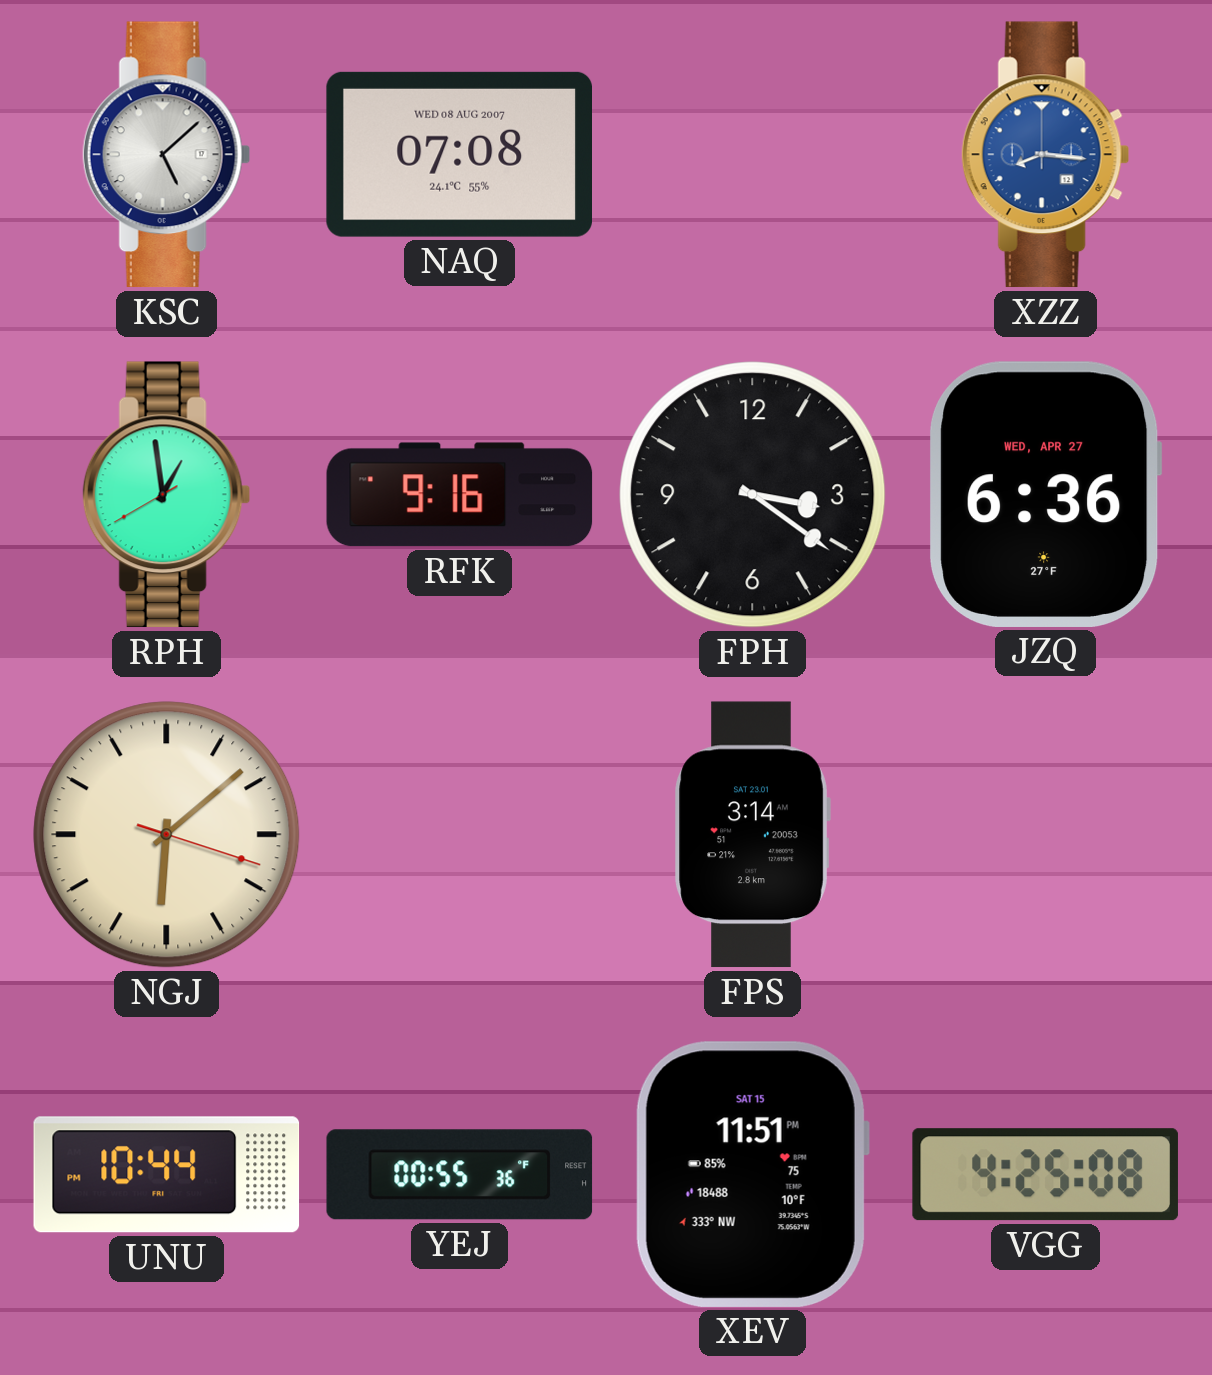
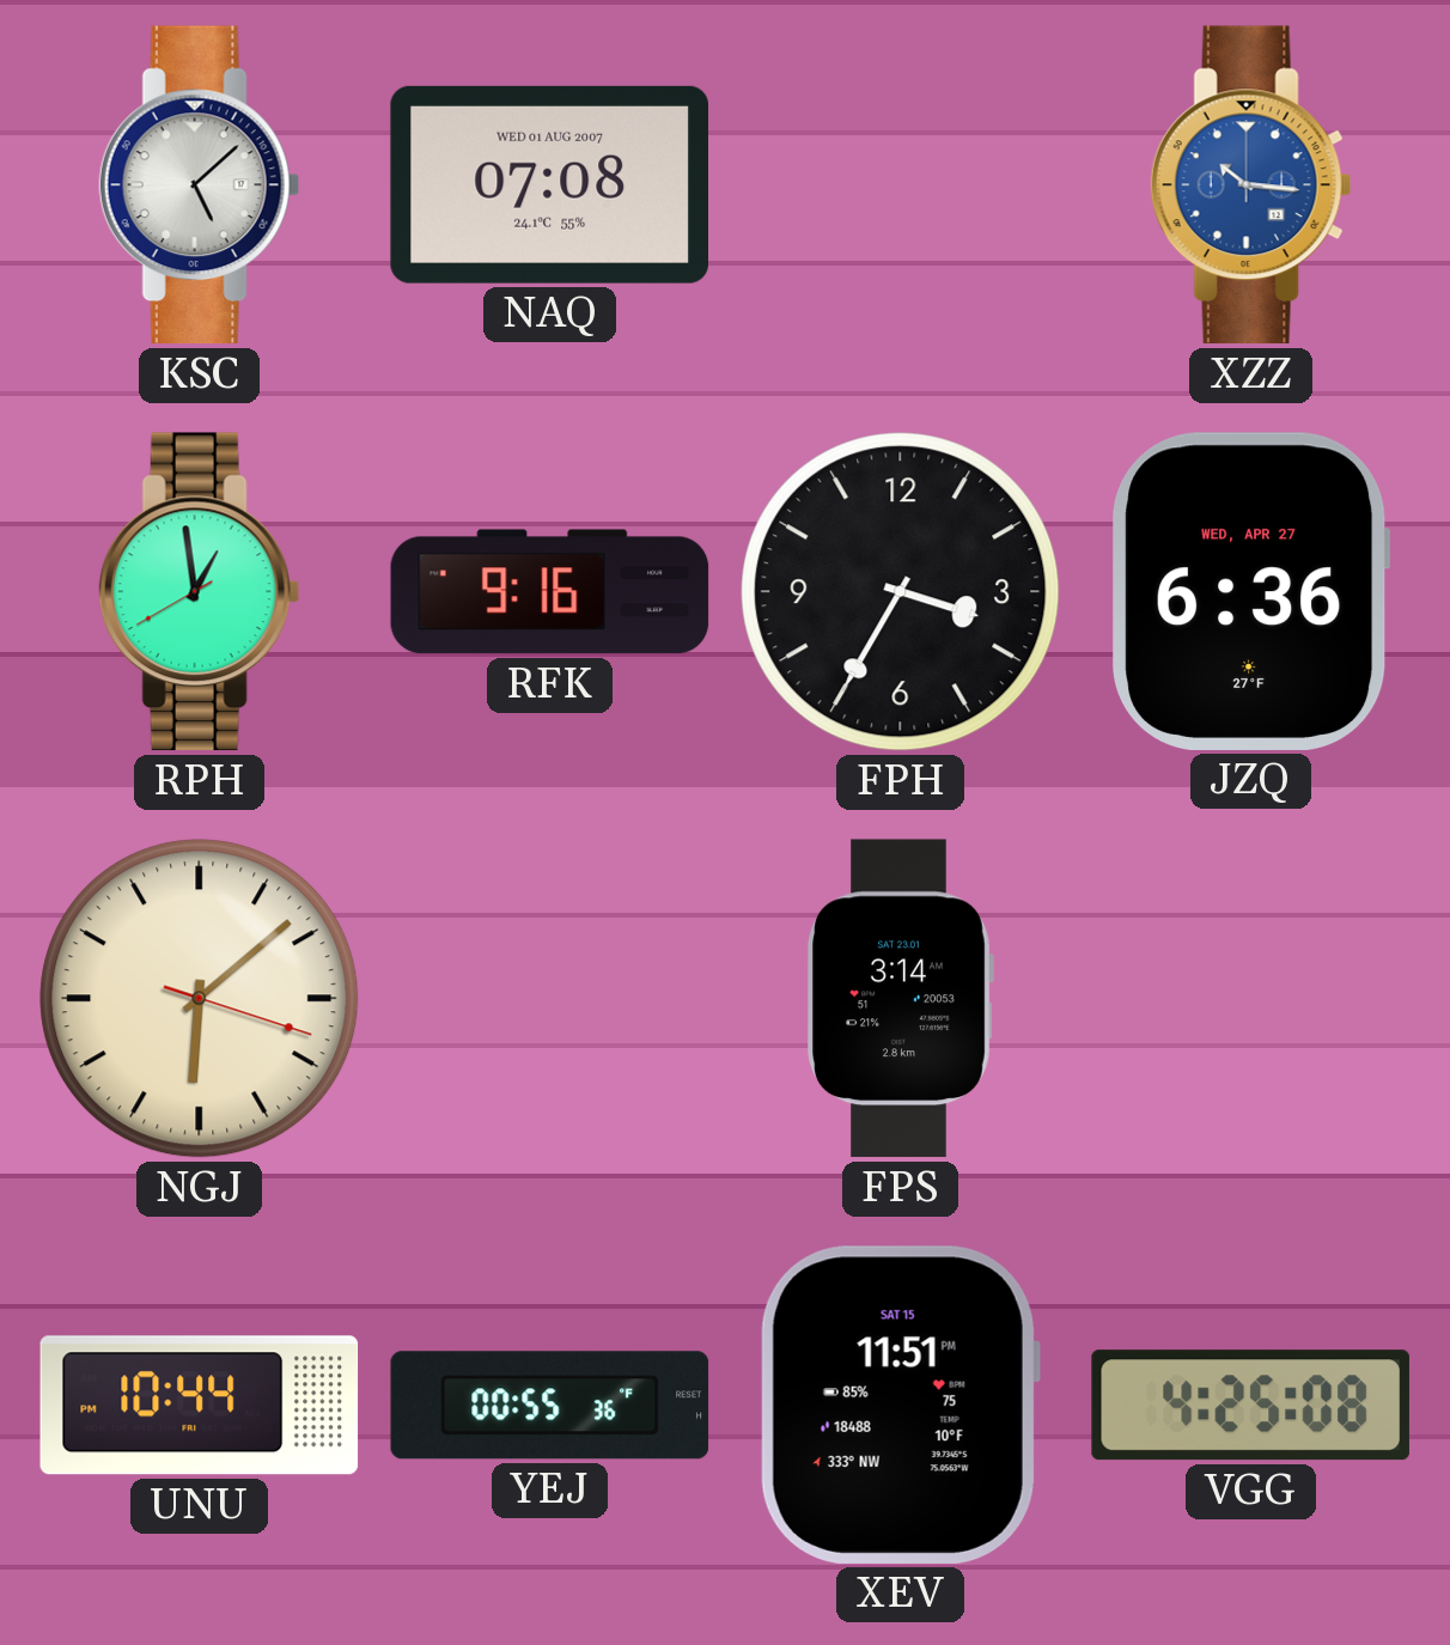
NAQ date: WED 08 AUG 2007 -> WED 01 AUG 2007
XZZ: 8:16 -> 10:16
FPH: 3:21 -> 3:35
